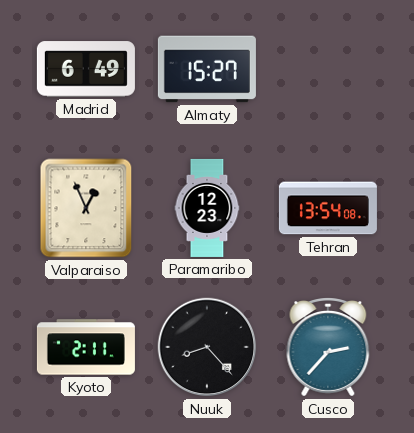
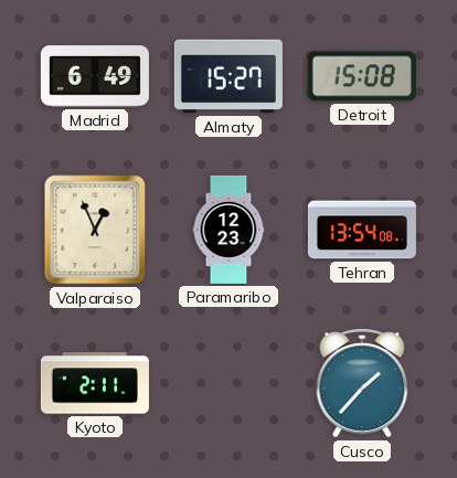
Detroit: none -> 15:08
Nuuk: 8:23 -> none
Cusco: 2:37 -> 1:37
